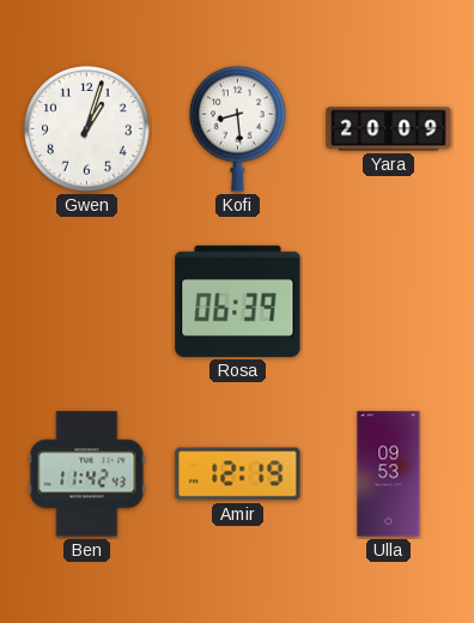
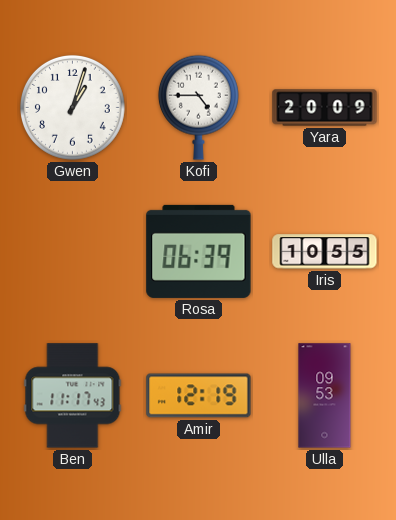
Kofi: 8:29 -> 4:45
Iris: none -> 10:55
Ben: 11:42 -> 11:17
